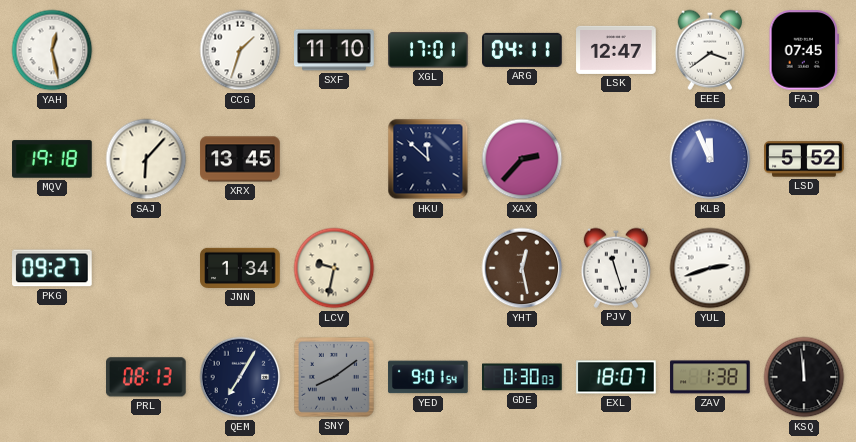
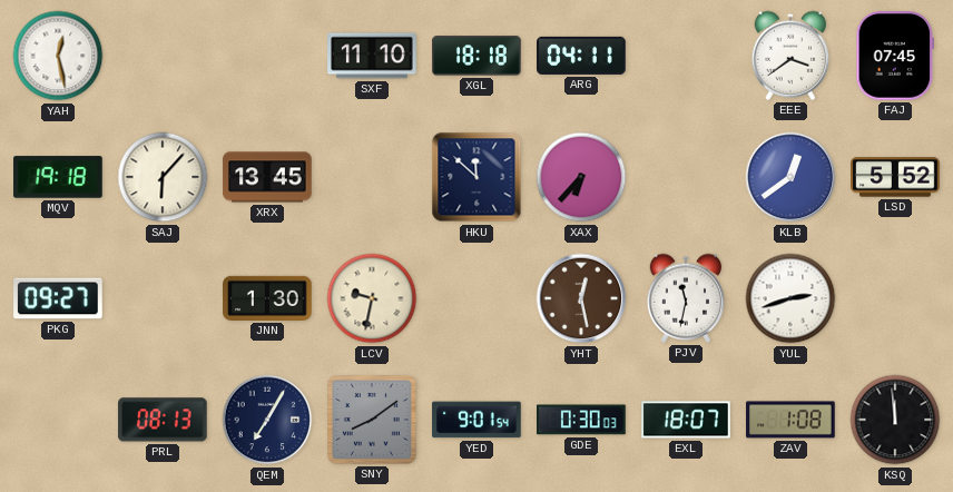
CCG: 1:33 -> none
XGL: 17:01 -> 18:18
LSK: 12:47 -> none
XAX: 2:37 -> 6:37
KLB: 11:56 -> 12:39
JNN: 1:34 -> 1:30
PJV: 11:27 -> 11:32
ZAV: 1:38 -> 1:08
